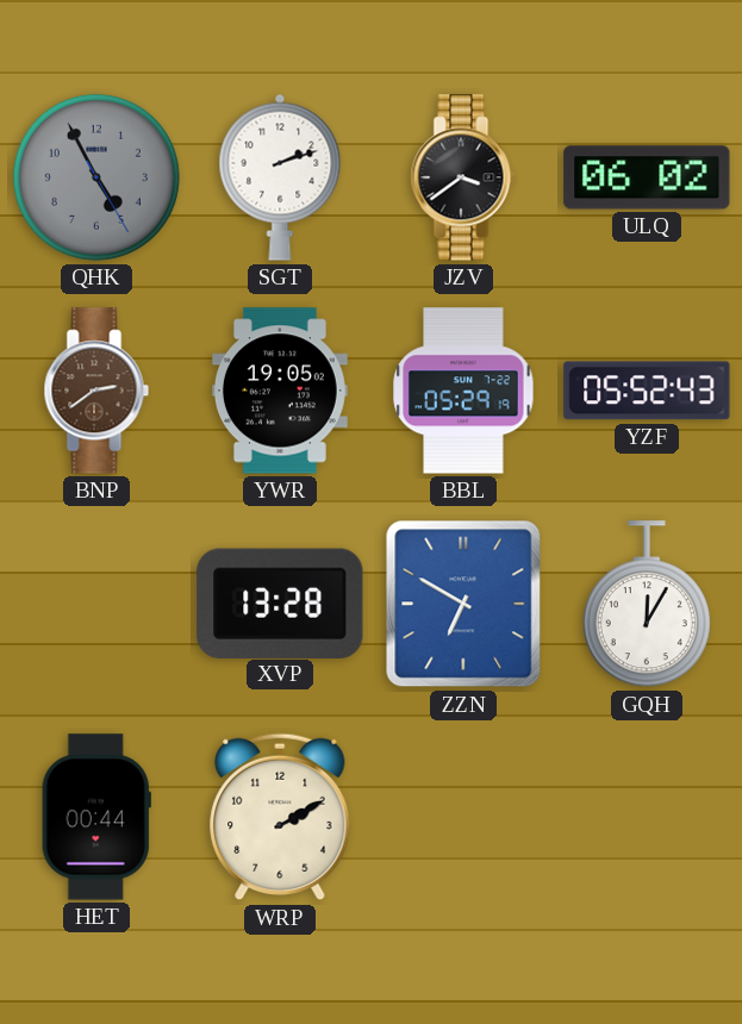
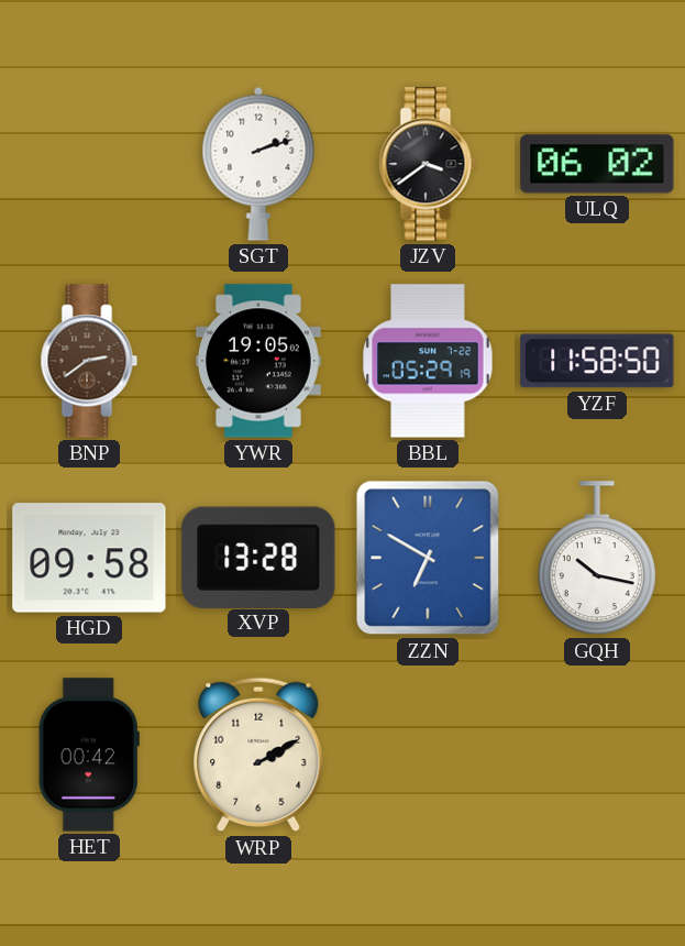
QHK: 4:55 -> none
YZF: 05:52 -> 11:58
HGD: none -> 09:58
GQH: 12:05 -> 10:17
HET: 00:44 -> 00:42
